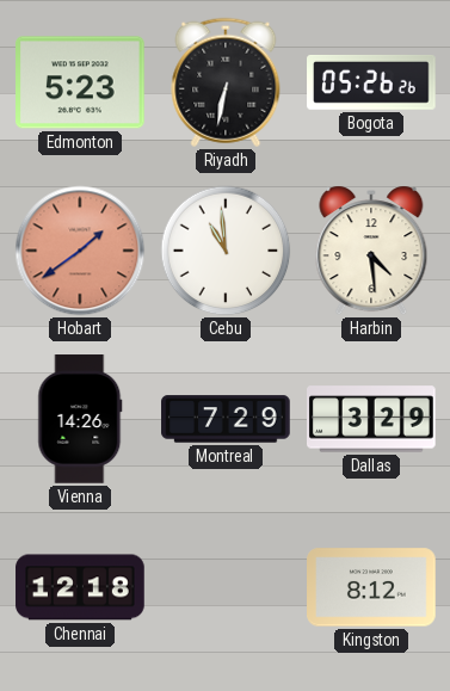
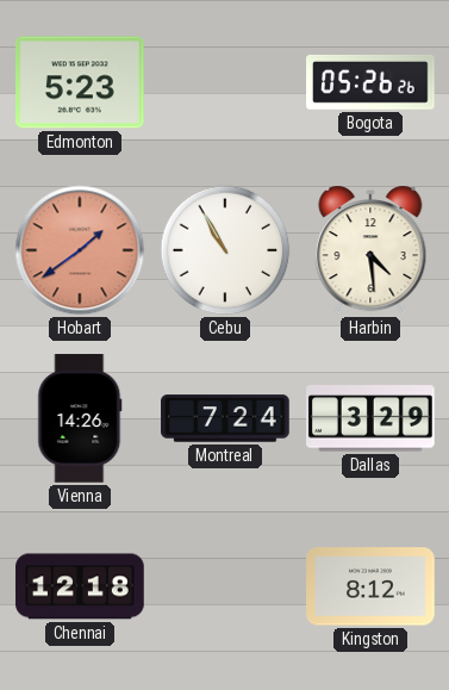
Riyadh: 6:32 -> none
Cebu: 10:59 -> 10:55
Montreal: 7:29 -> 7:24
